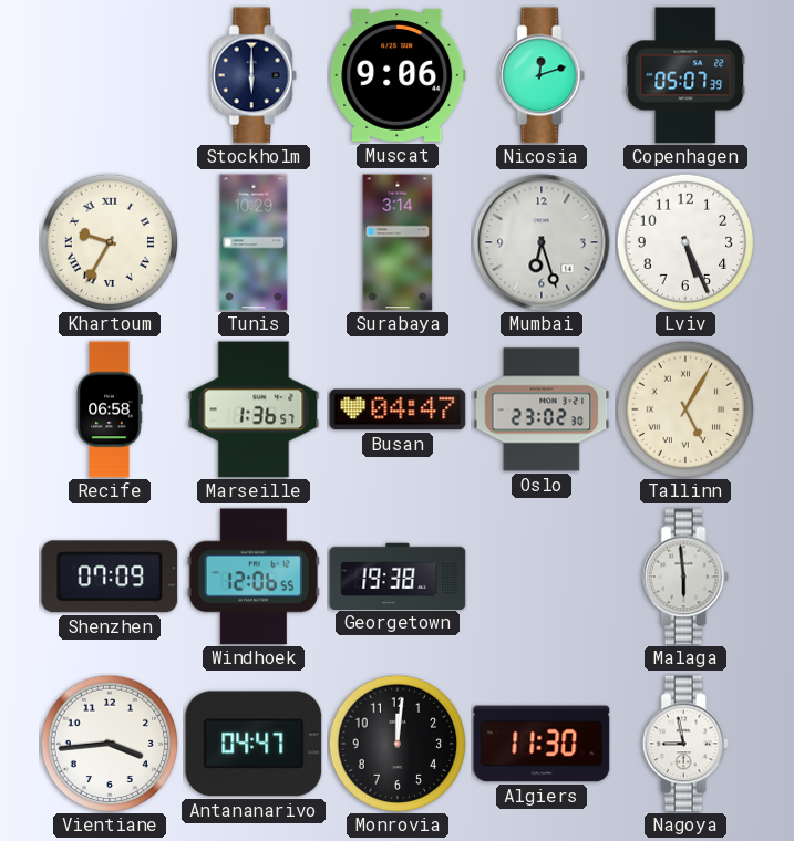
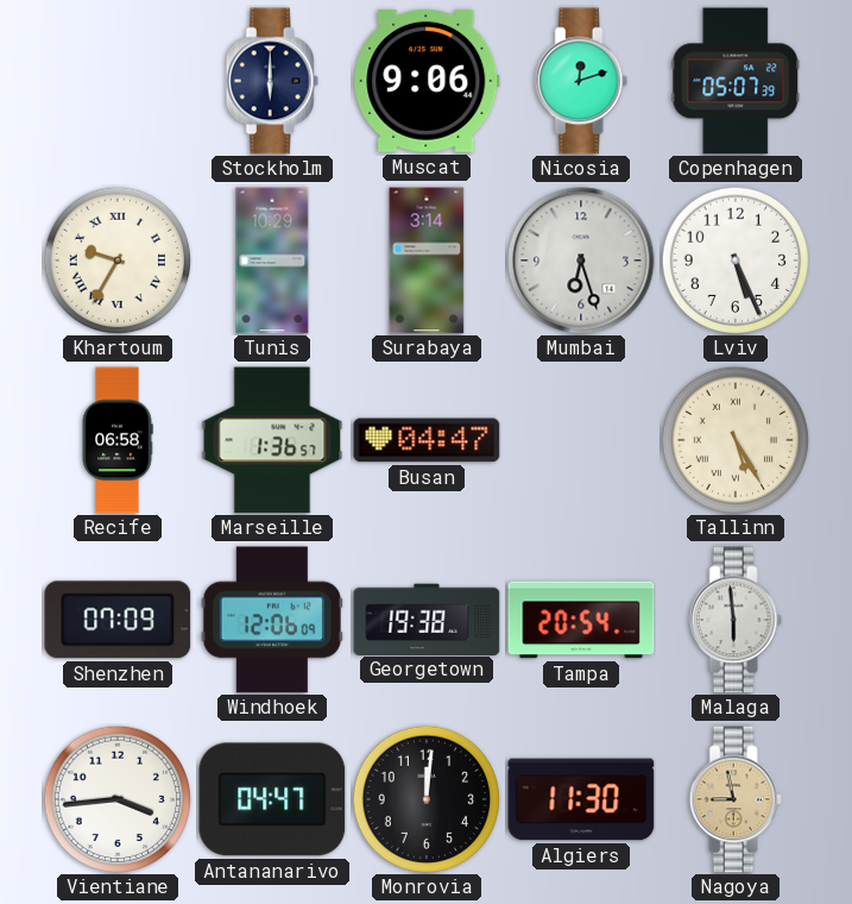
Oslo: 23:02 -> none
Tallinn: 5:05 -> 5:25
Windhoek: 12:06:55 -> 12:06:09
Tampa: none -> 20:54
Nagoya dial: white -> champagne
